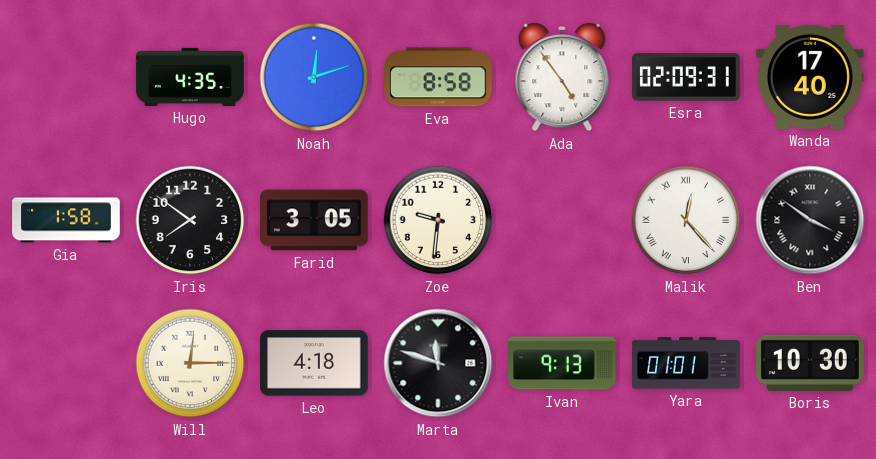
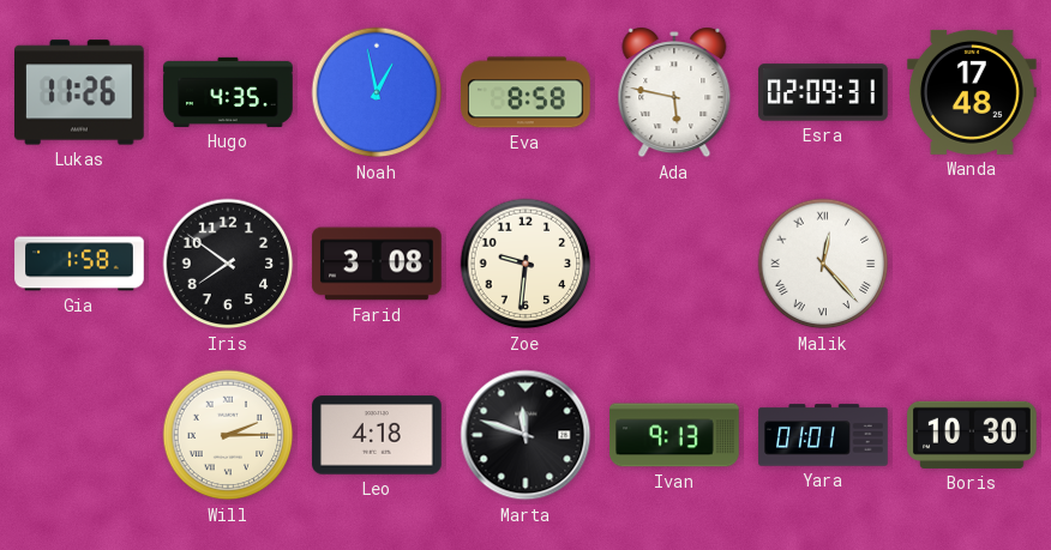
Lukas: none -> 11:26
Noah: 12:12 -> 12:58
Ada: 4:54 -> 5:47
Wanda: 17:40 -> 17:48
Farid: 3:05 -> 3:08
Ben: 3:51 -> none
Will: 12:15 -> 2:15
